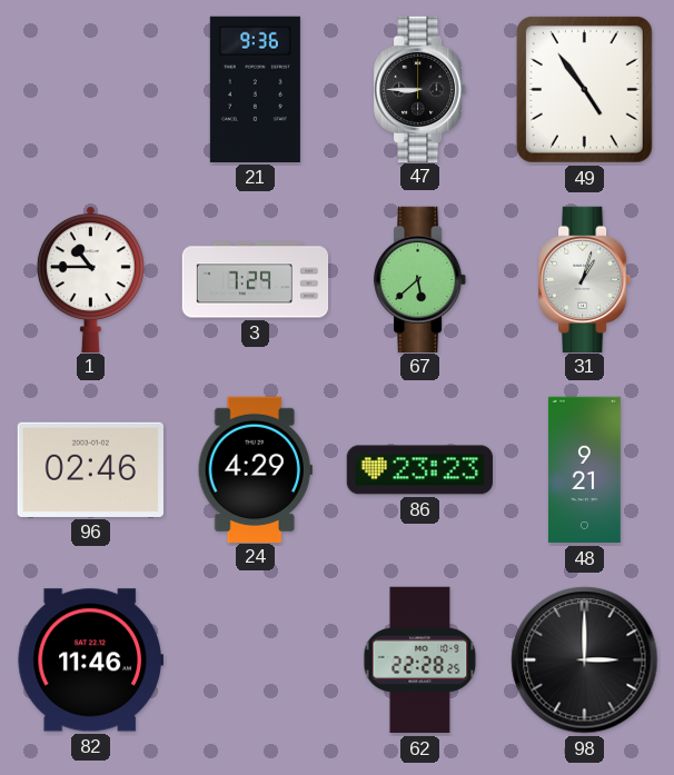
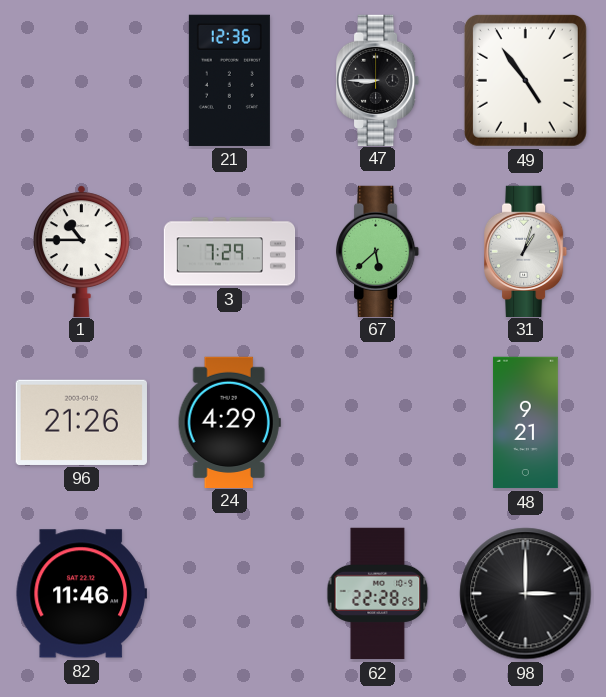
21: 9:36 -> 12:36
96: 02:46 -> 21:26
86: 23:23 -> none
